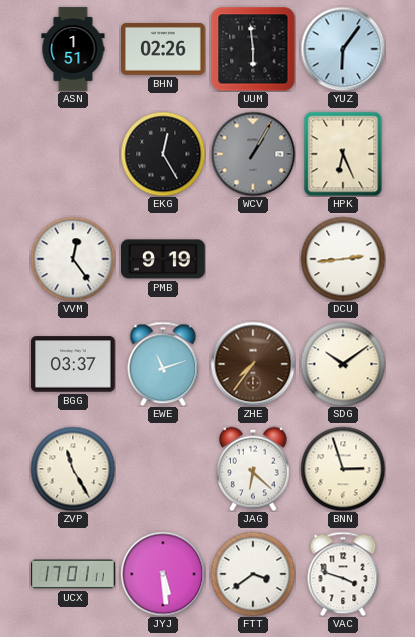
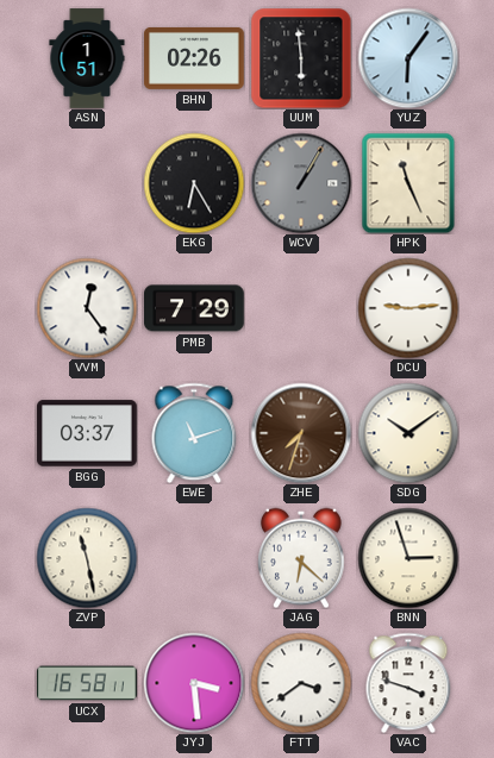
EKG: 12:25 -> 6:25
HPK: 6:26 -> 11:26
PMB: 9:19 -> 7:29
DCU: 2:44 -> 9:14
ZHE: 7:36 -> 7:33
ZVP: 11:25 -> 11:28
UCX: 17:01 -> 16:58
JYJ: 5:29 -> 3:29
